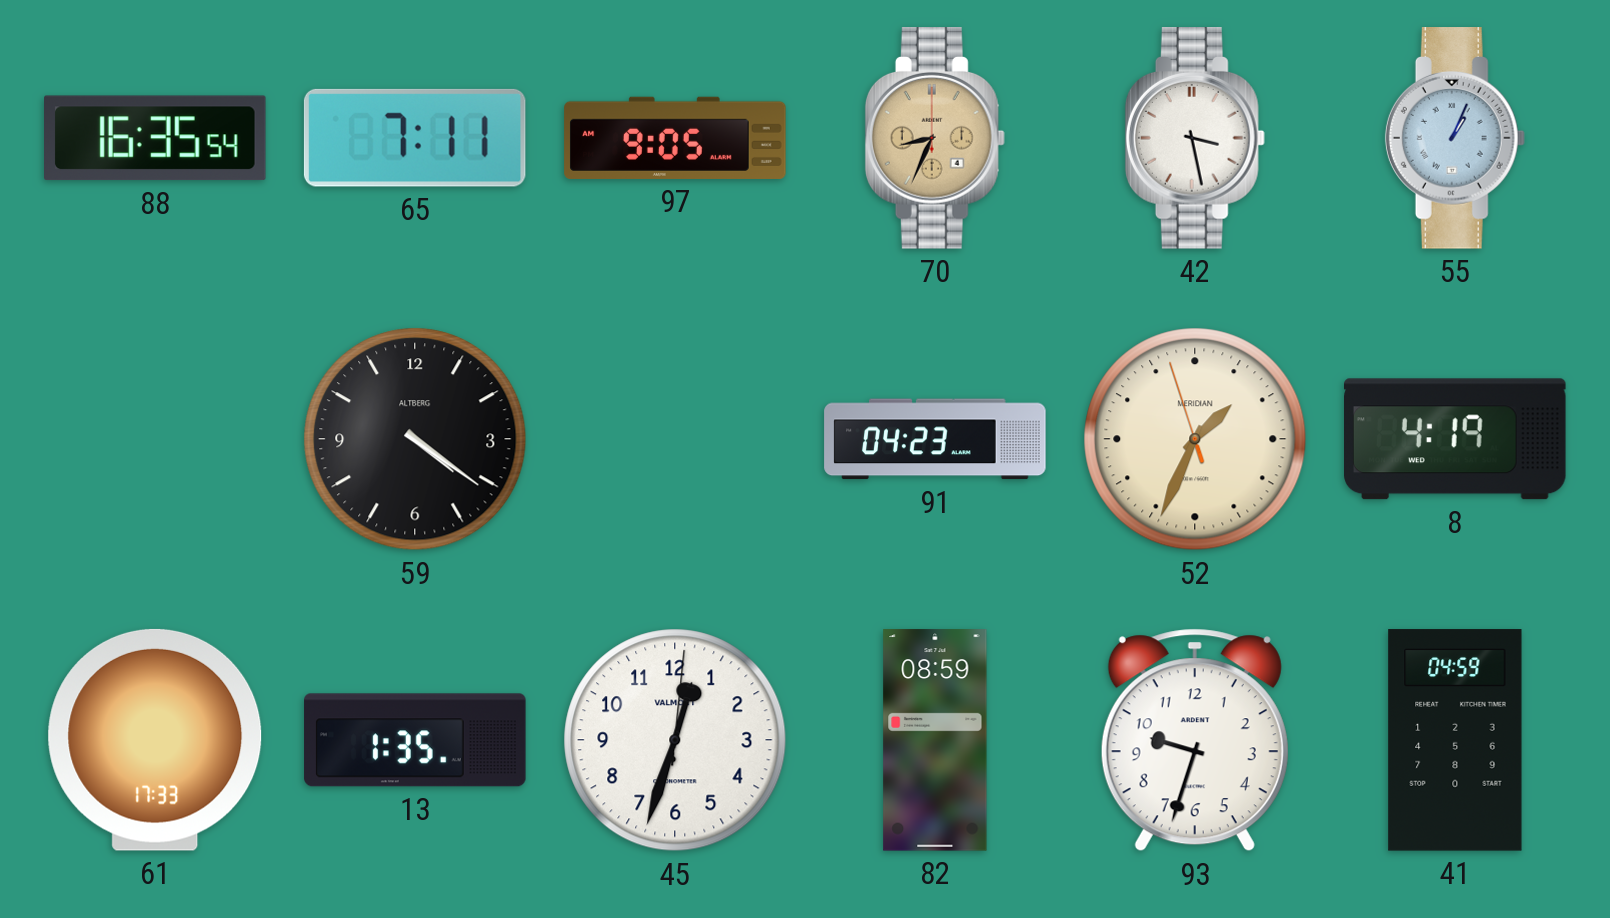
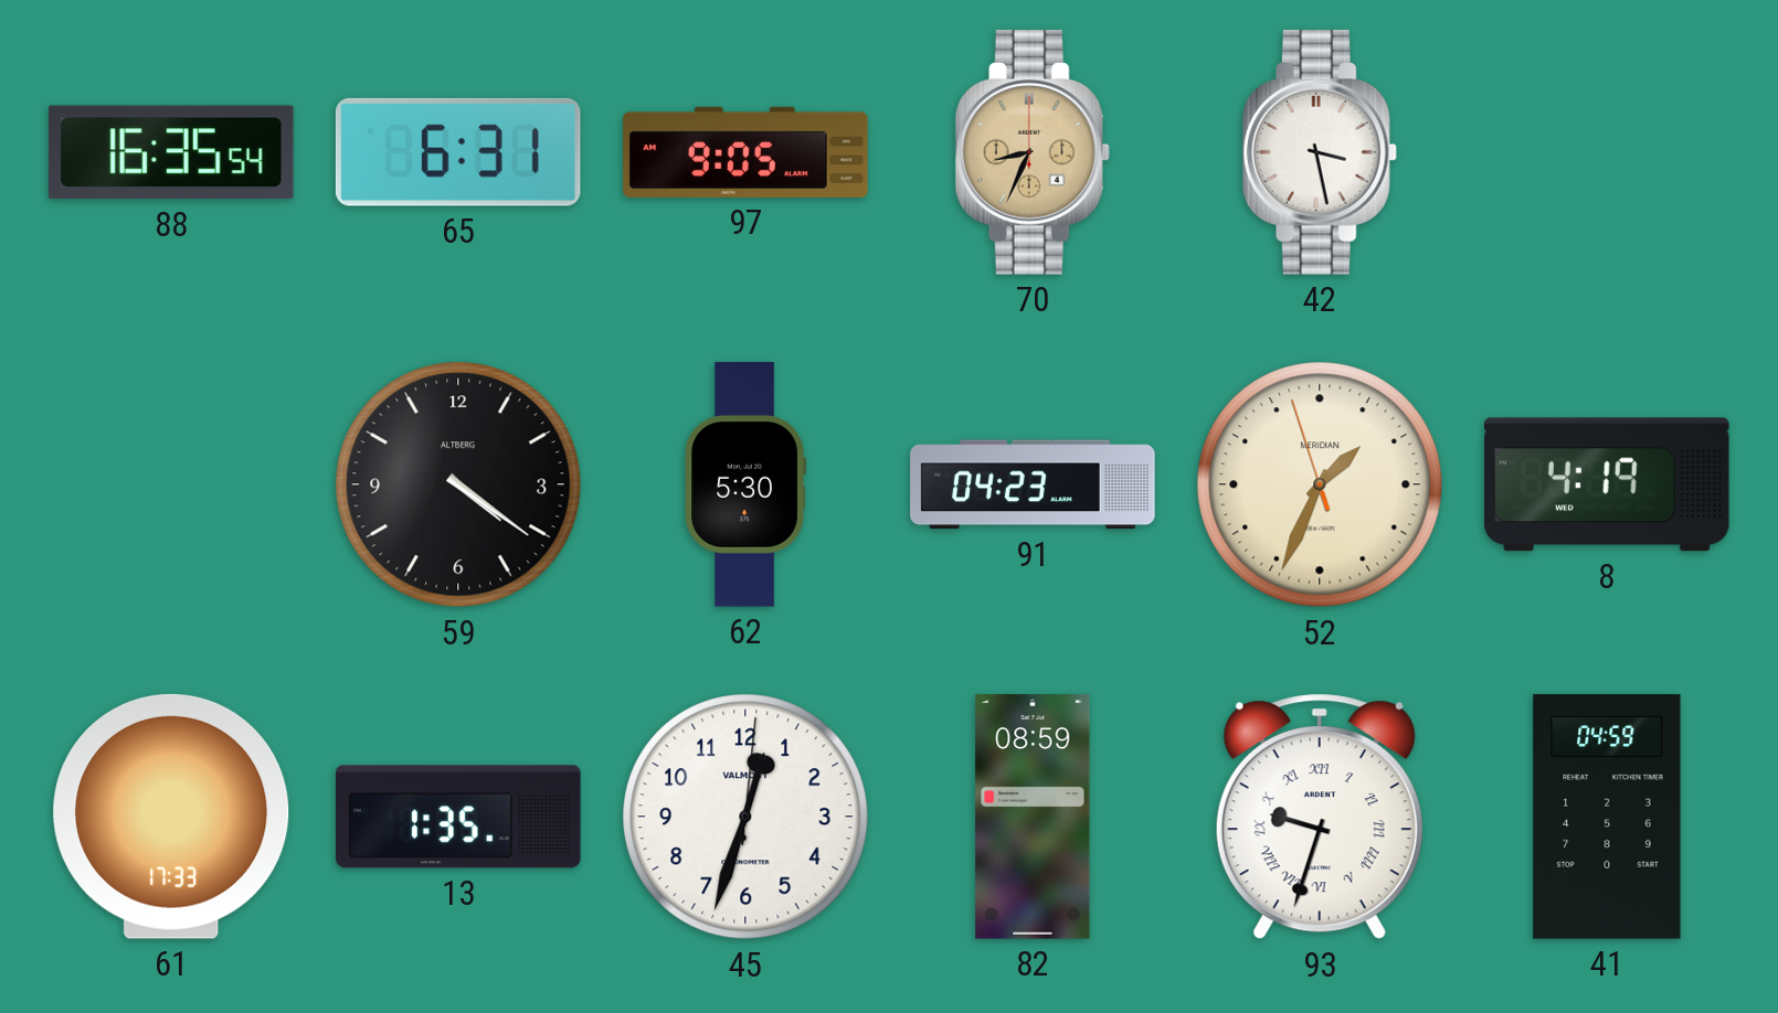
65: 7:11 -> 6:31
55: 1:04 -> none
62: none -> 5:30
93 numerals: Arabic -> Roman
